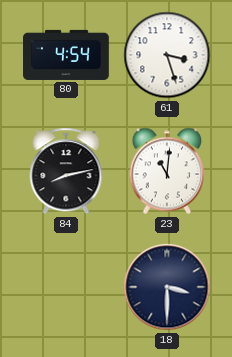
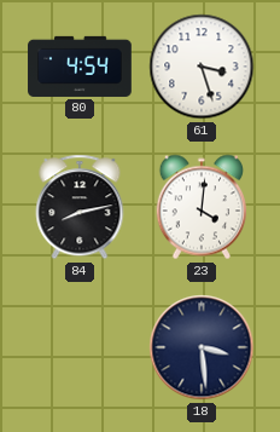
23: 11:01 -> 4:01
18: 3:30 -> 3:29
